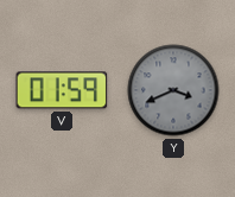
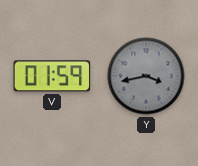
Y: 3:41 -> 3:43
